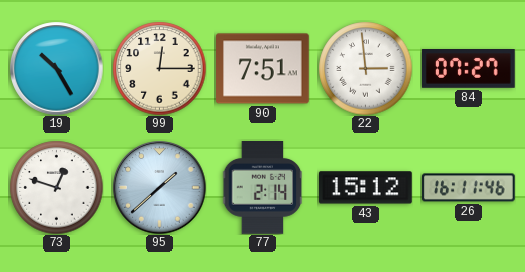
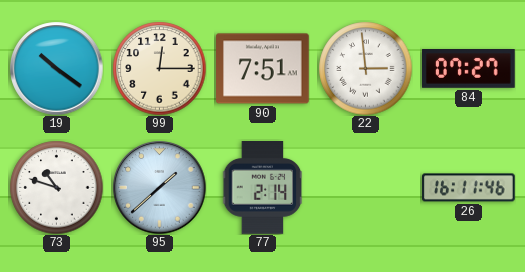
19: 10:25 -> 10:21
73: 12:48 -> 10:48
43: 15:12 -> none
